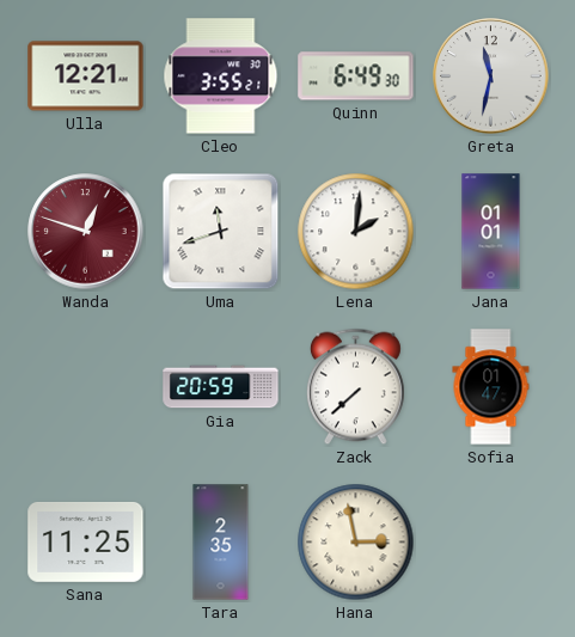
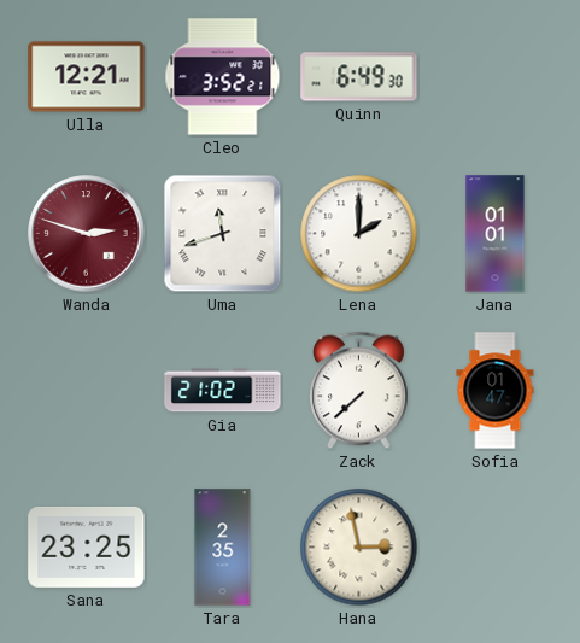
Cleo: 3:55 -> 3:52
Greta: 11:32 -> none
Wanda: 12:48 -> 2:48
Lena: 2:01 -> 2:00
Gia: 20:59 -> 21:02
Sana: 11:25 -> 23:25
